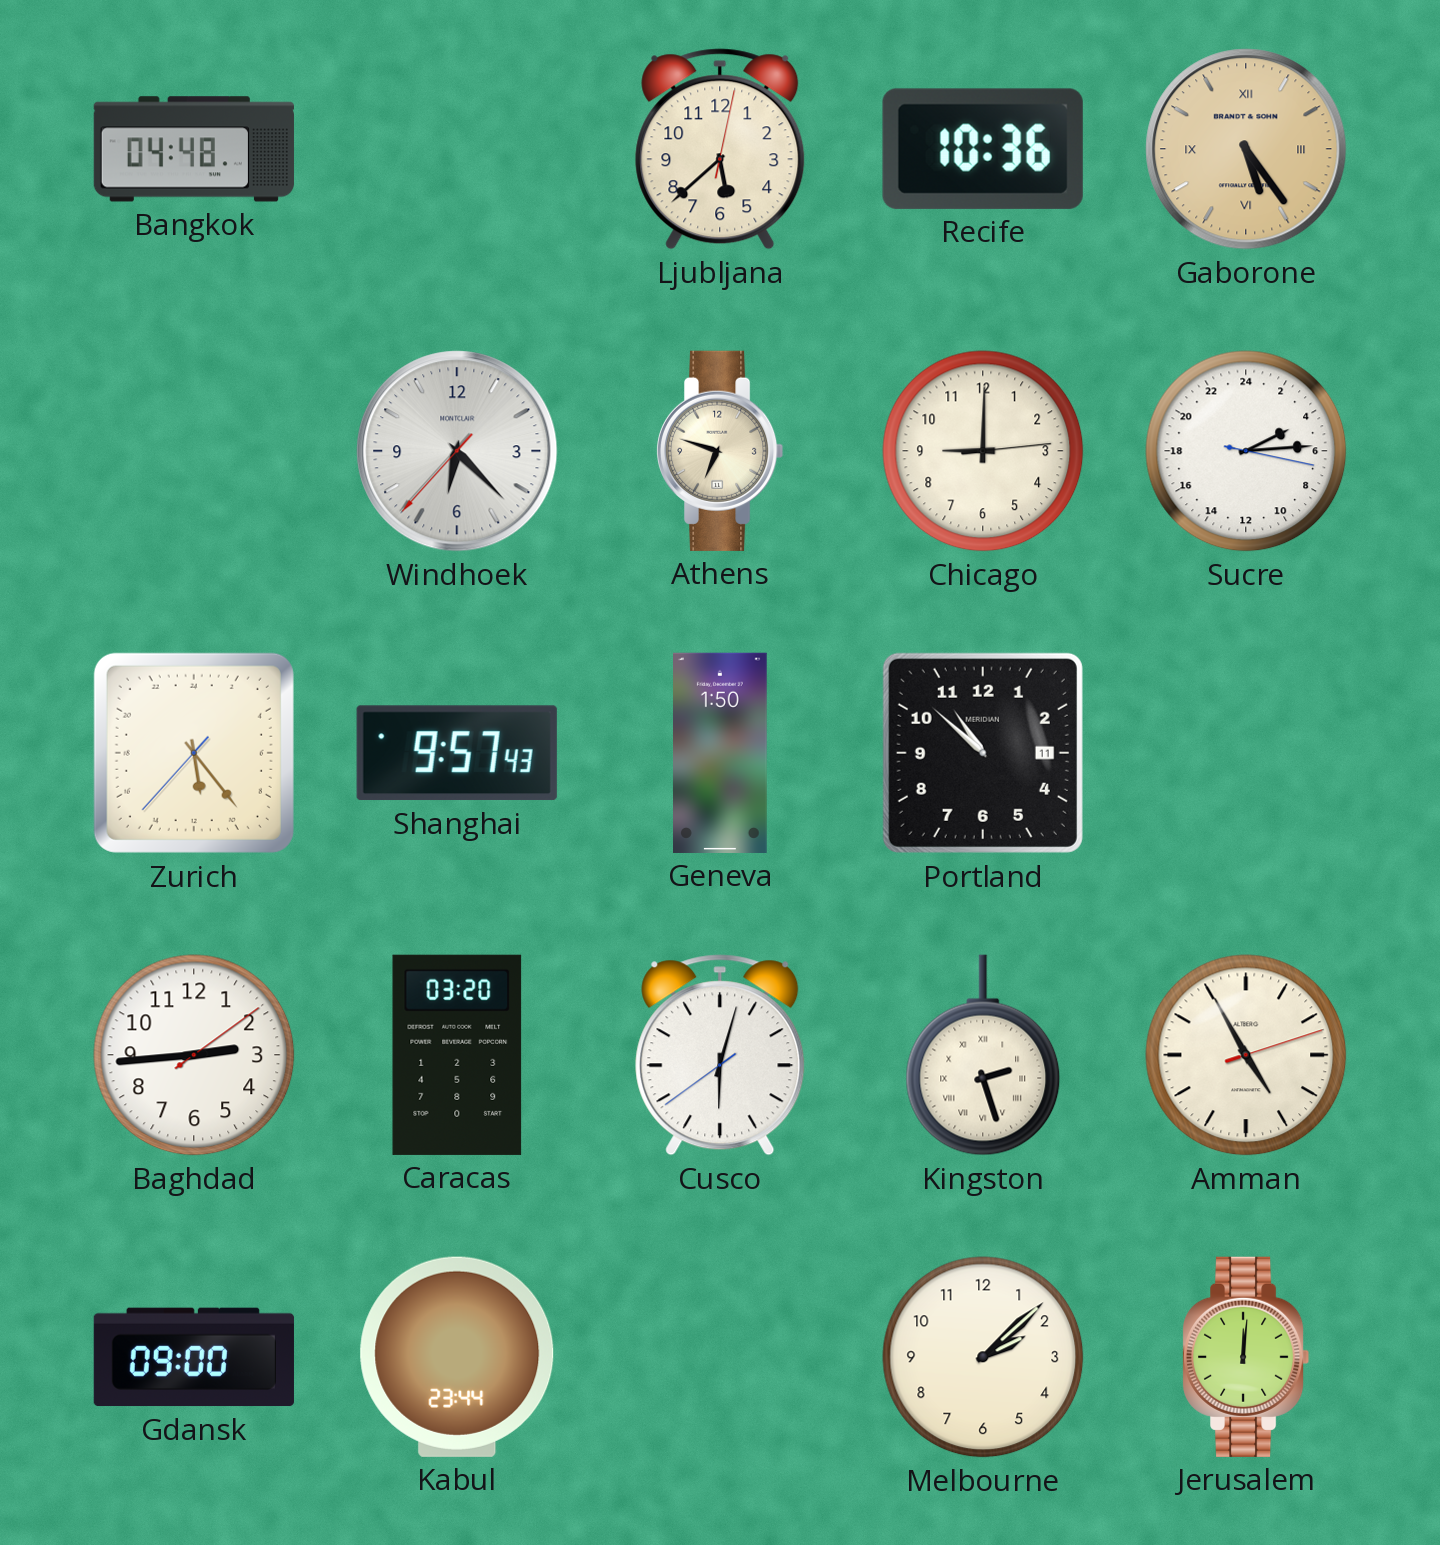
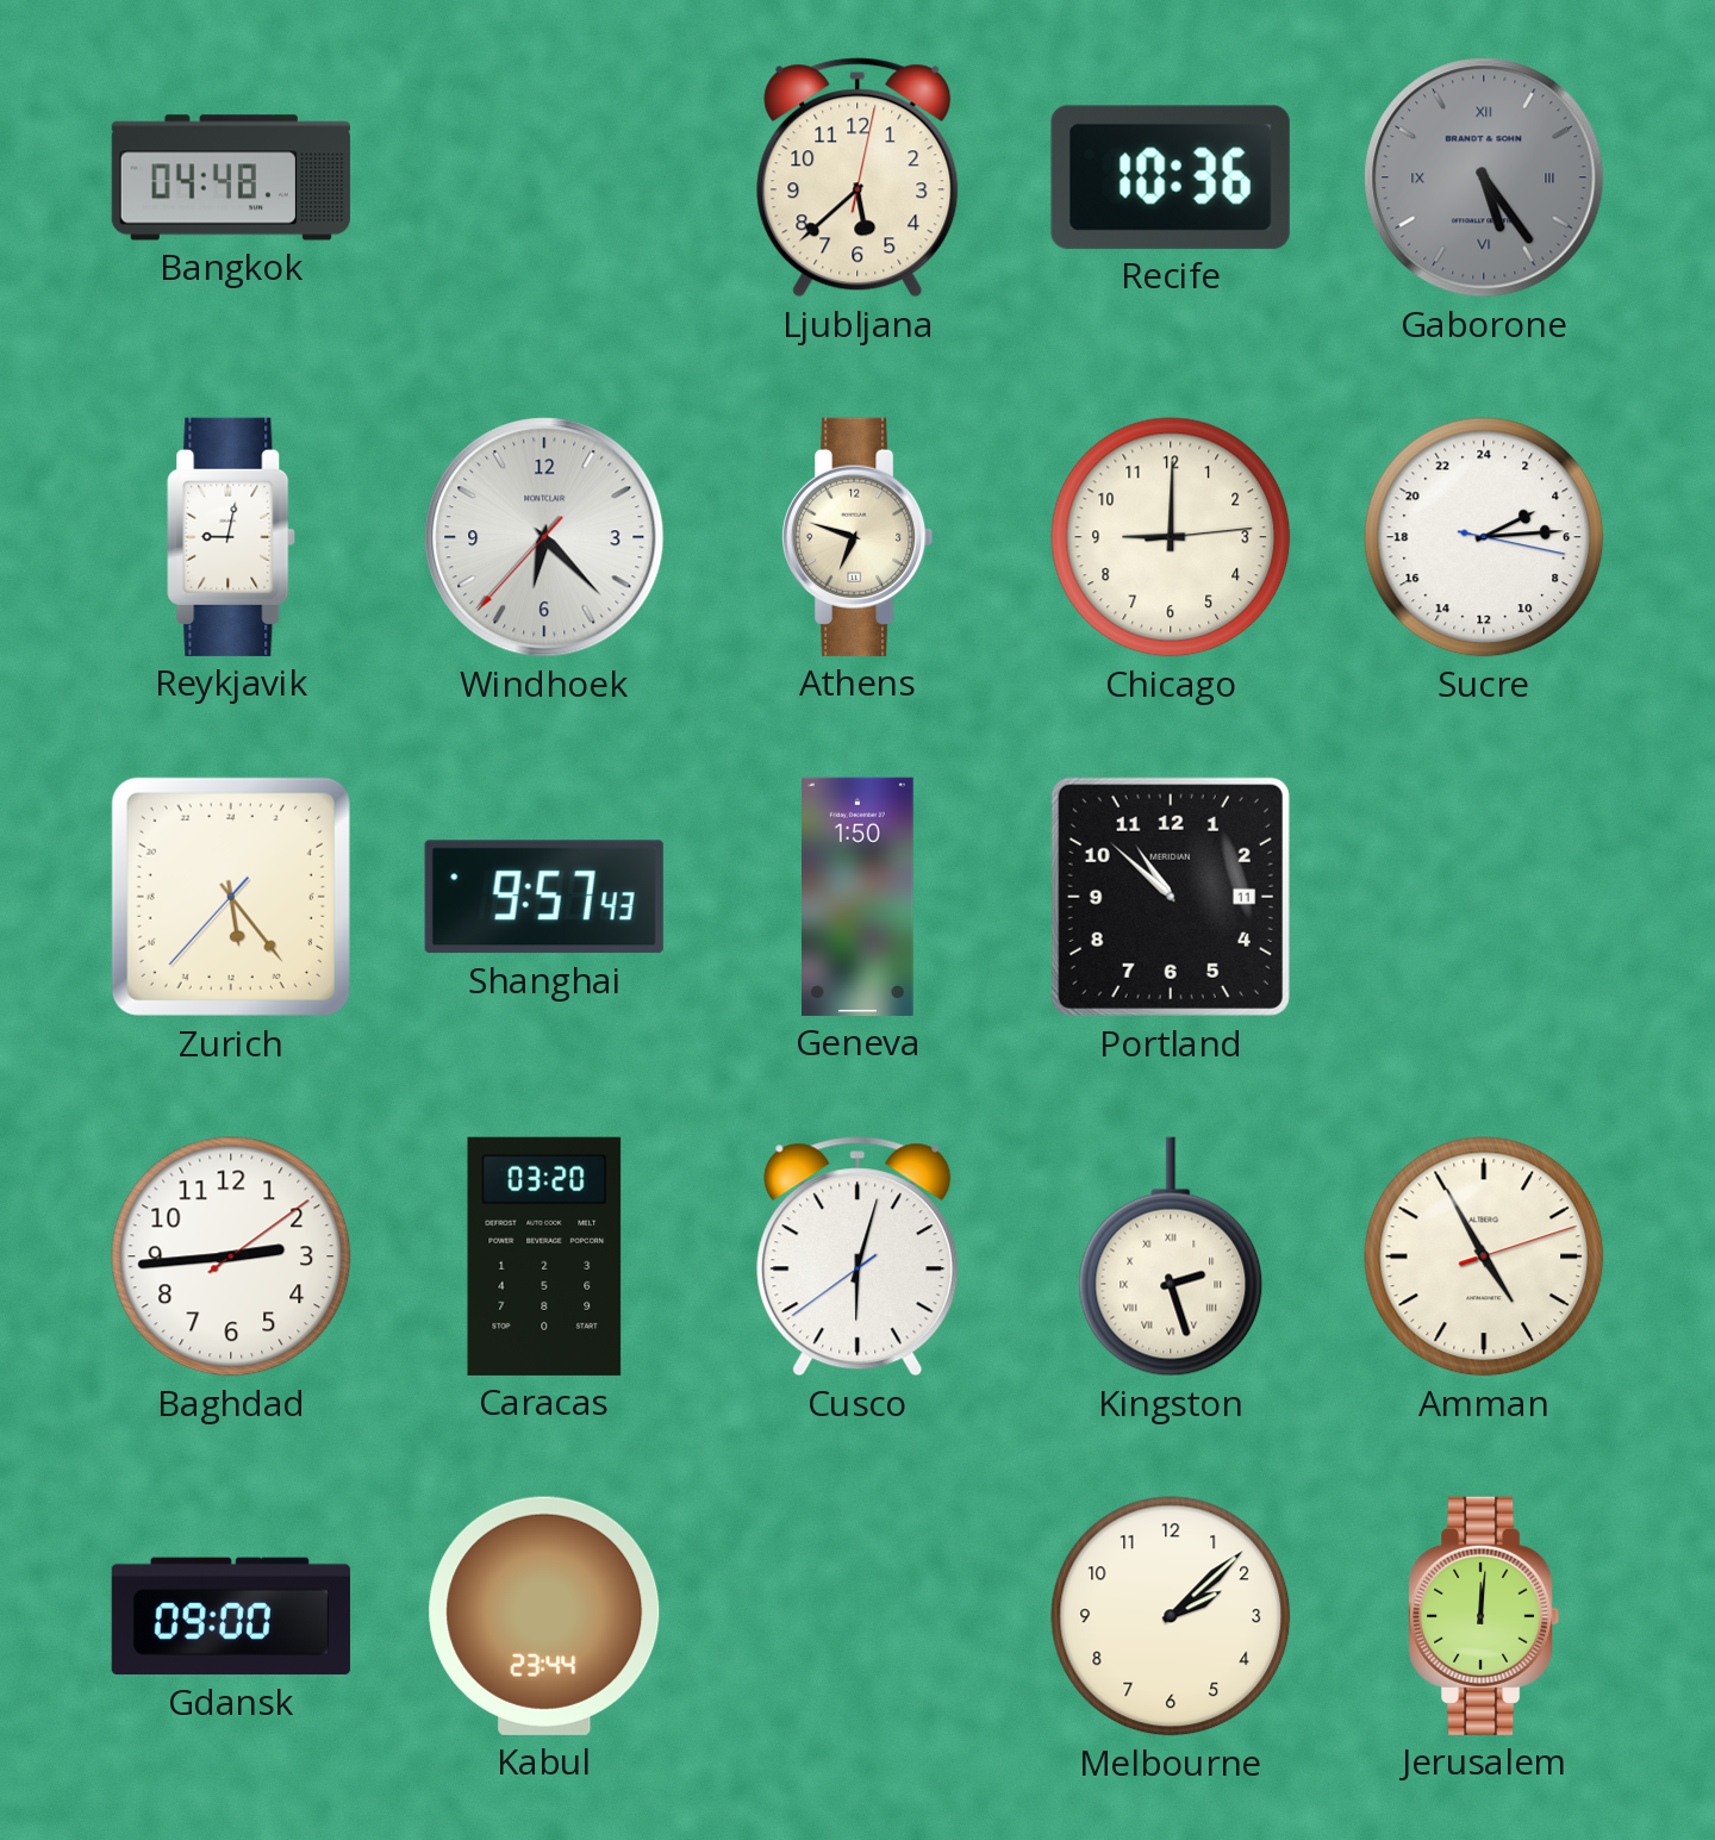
Gaborone dial: champagne -> grey
Reykjavik: none -> 9:02
